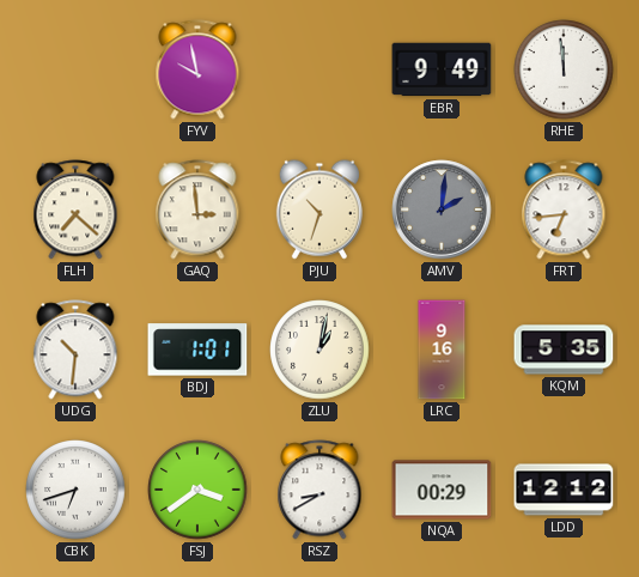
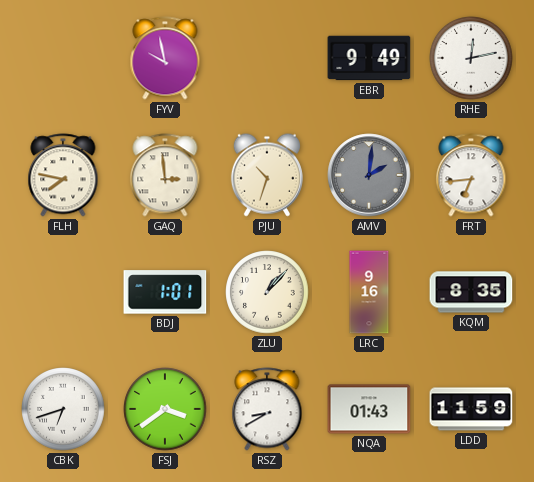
RHE: 11:59 -> 12:13
FLH: 7:22 -> 7:47
UDG: 10:31 -> none
ZLU: 1:02 -> 1:07
KQM: 5:35 -> 8:35
NQA: 00:29 -> 01:43
LDD: 12:12 -> 11:59
